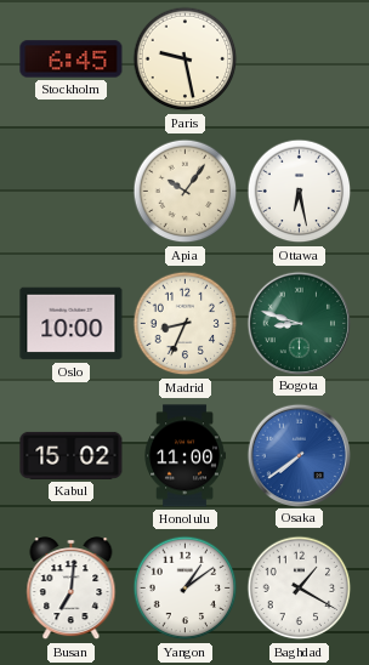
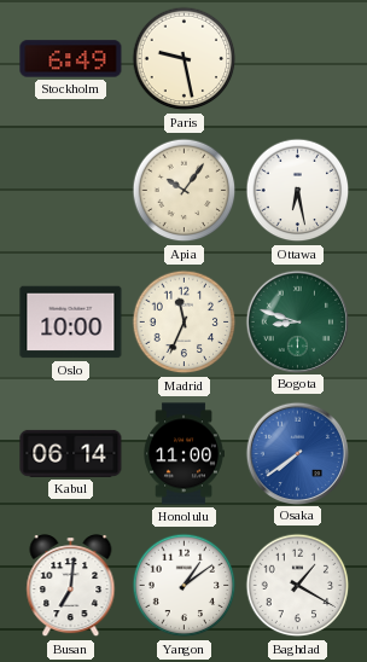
Stockholm: 6:45 -> 6:49
Madrid: 8:34 -> 11:34
Kabul: 15:02 -> 06:14
